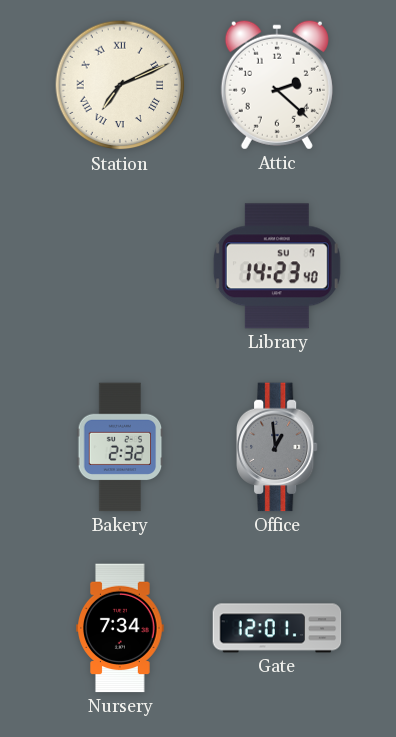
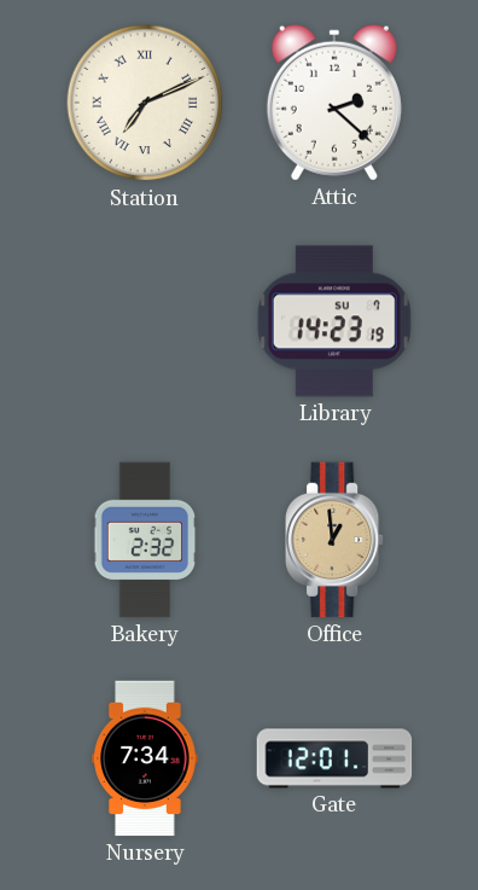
Library: 14:23:40 -> 14:23:19
Office dial: grey -> champagne
